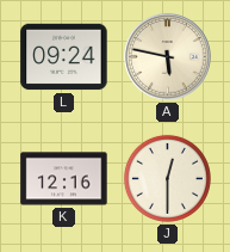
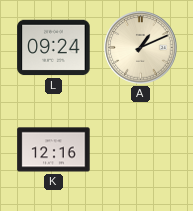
A: 5:47 -> 1:11
J: 12:30 -> none
